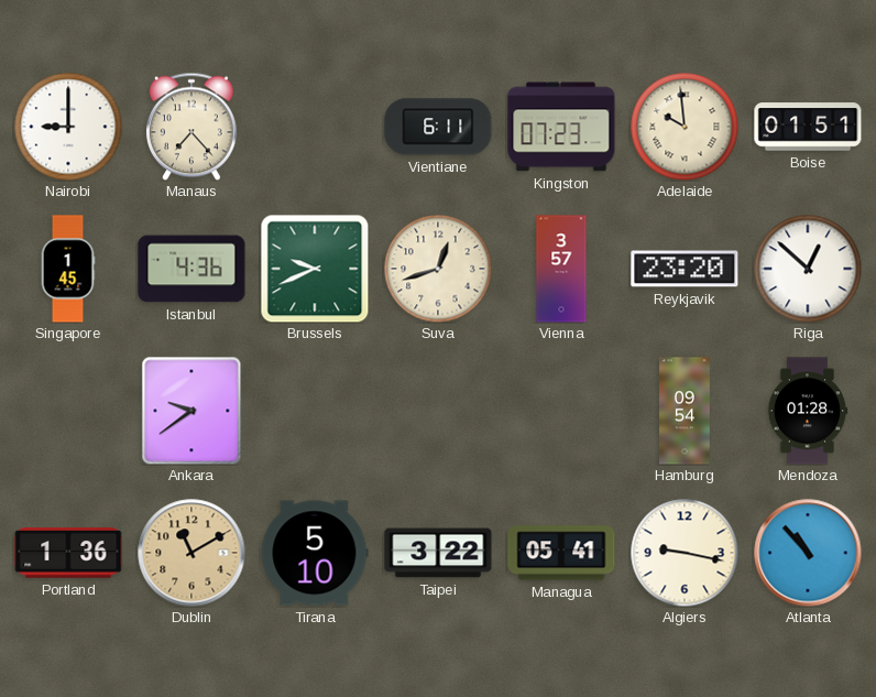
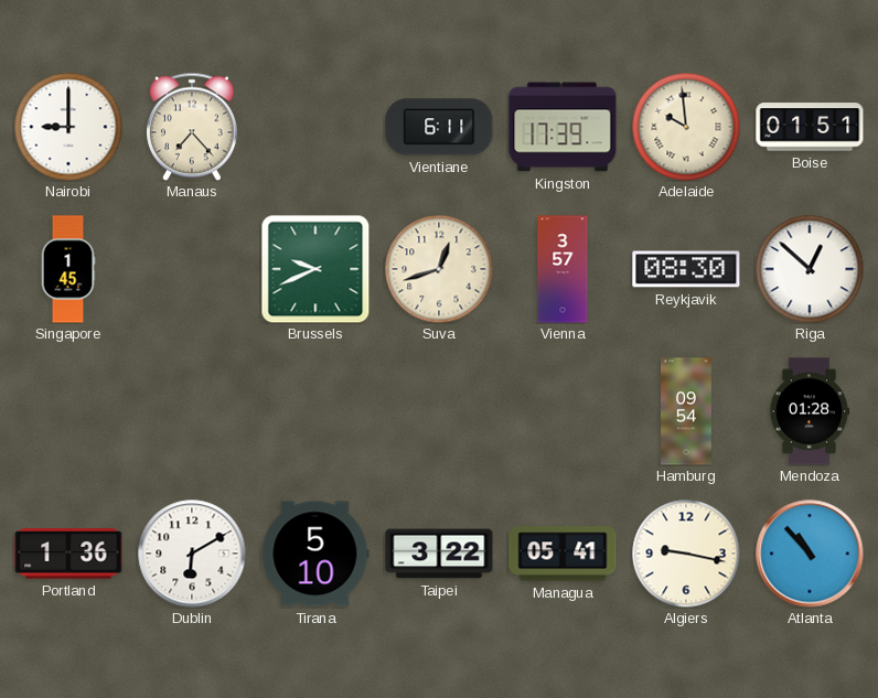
Kingston: 07:23 -> 17:39
Istanbul: 4:36 -> none
Reykjavik: 23:20 -> 08:30
Ankara: 9:39 -> none
Dublin: 11:10 -> 6:10
Dublin dial: champagne -> white
